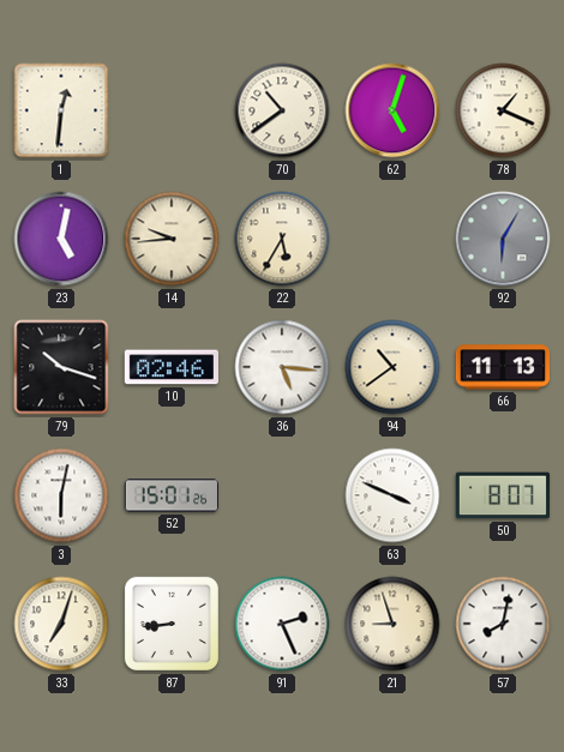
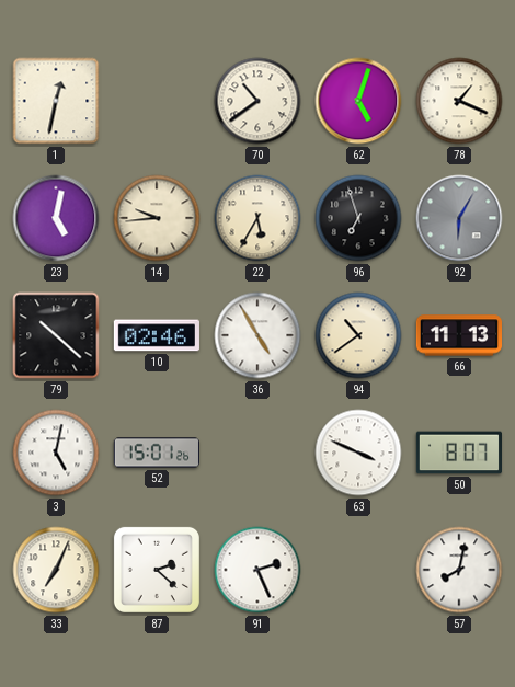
1: 12:31 -> 12:32
96: none -> 6:57
79: 10:18 -> 10:22
36: 5:16 -> 4:55
3: 6:02 -> 5:02
33: 7:03 -> 7:04
87: 8:44 -> 2:22
21: 8:57 -> none
